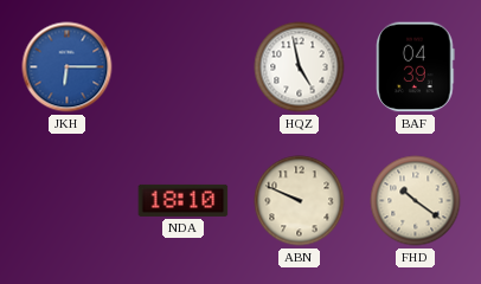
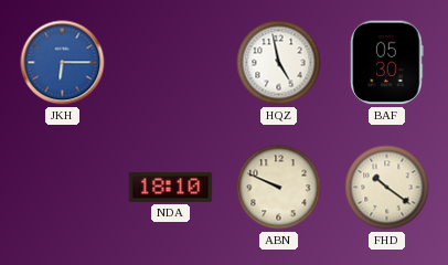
BAF: 04:39 -> 05:30
